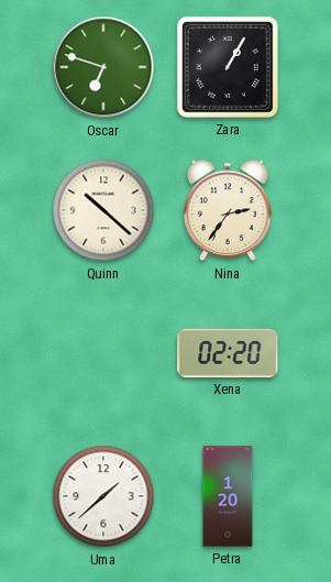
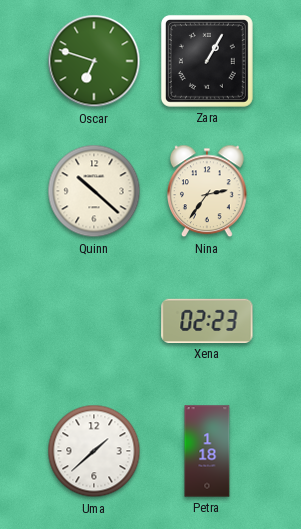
Xena: 02:20 -> 02:23
Petra: 1:20 -> 1:18
